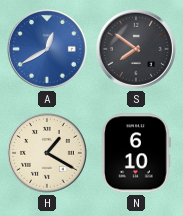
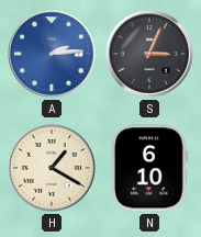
A: 12:40 -> 2:14
S: 7:51 -> 3:04
